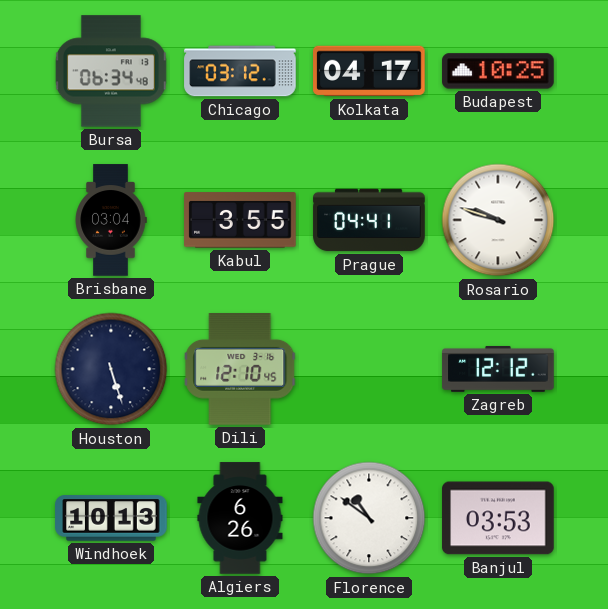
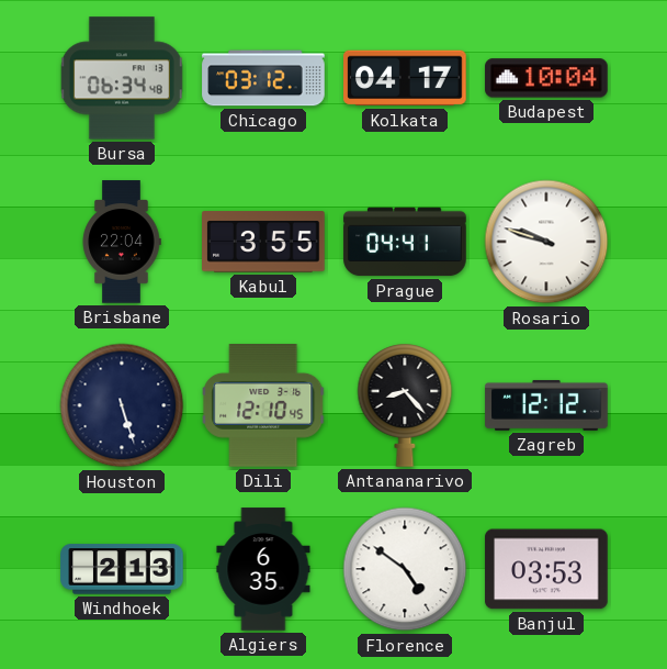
Budapest: 10:25 -> 10:04
Brisbane: 03:04 -> 22:04
Antananarivo: none -> 8:23
Windhoek: 10:13 -> 2:13
Algiers: 6:26 -> 6:35
Florence: 10:51 -> 4:51
